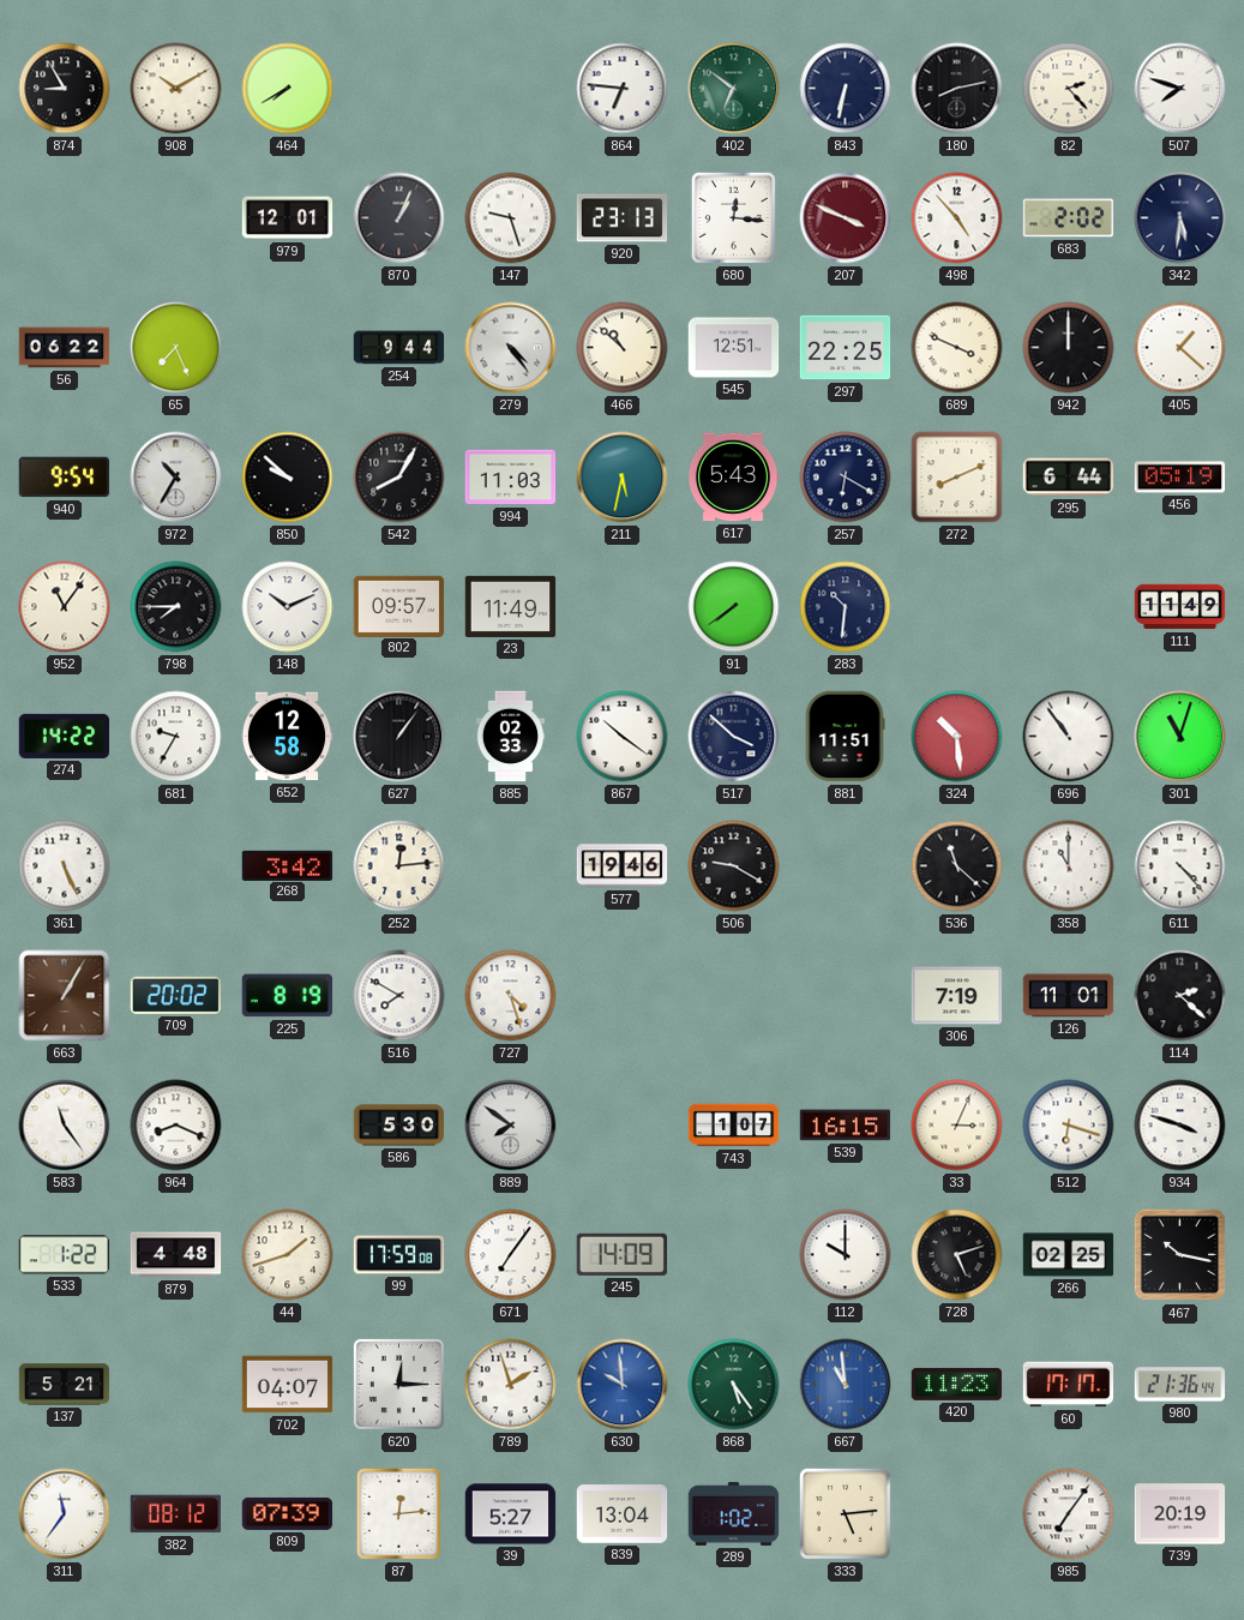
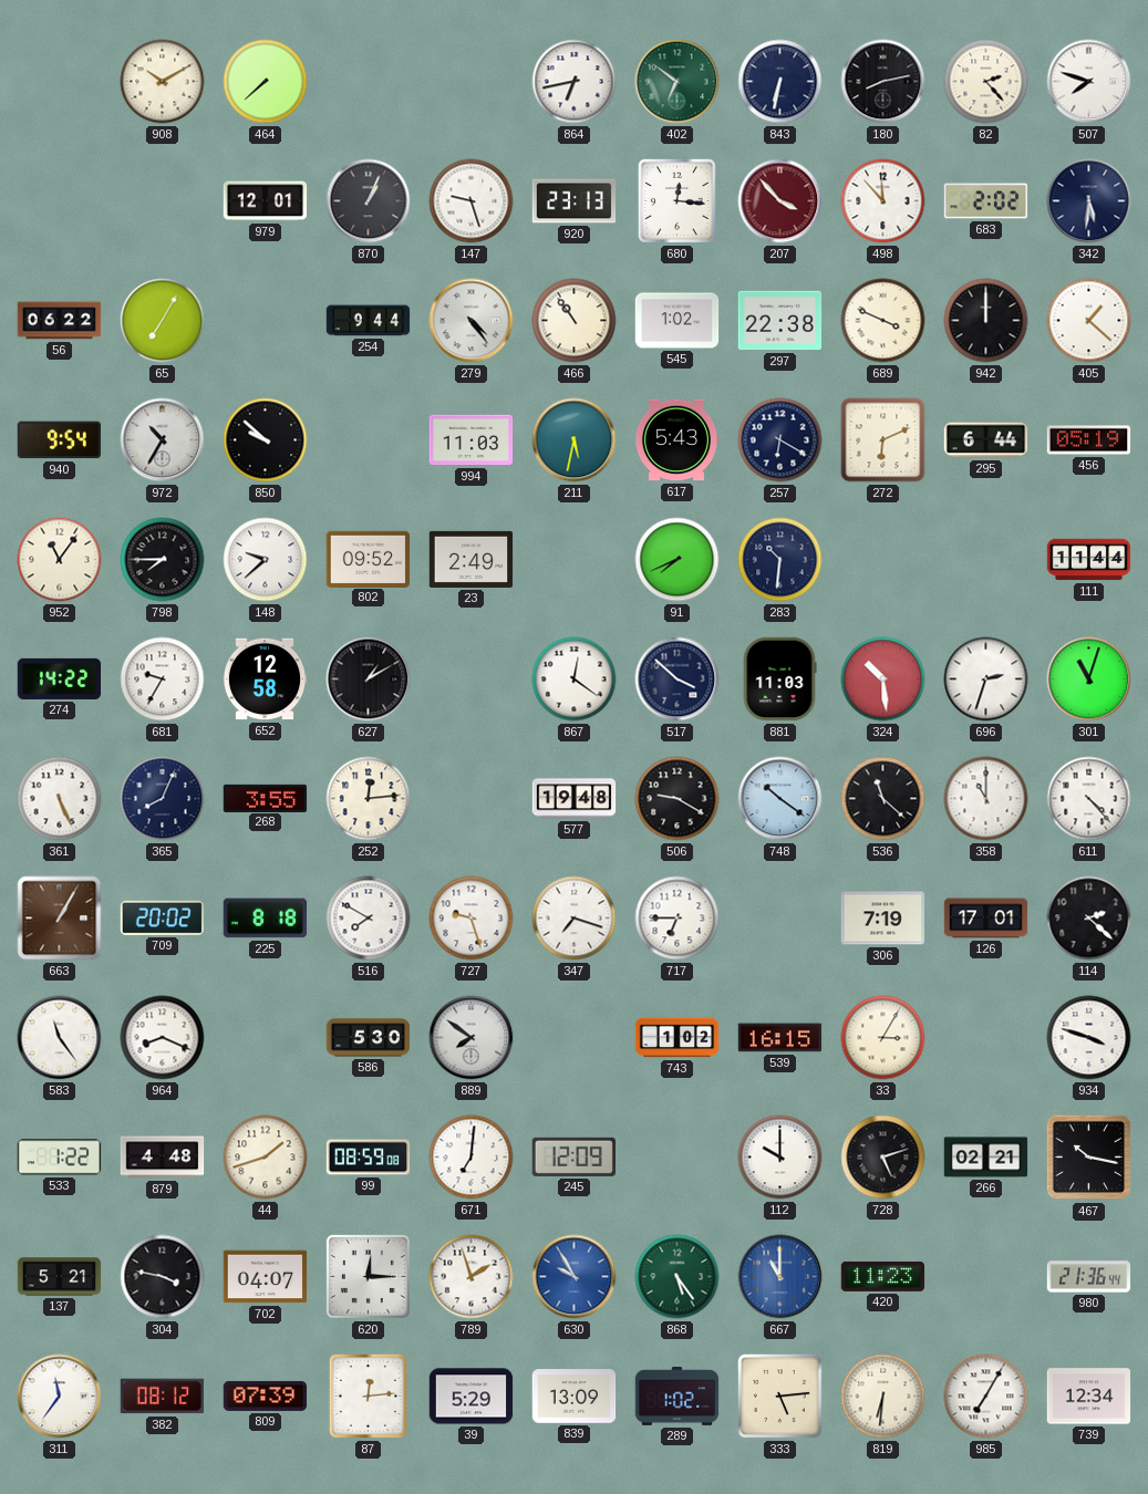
874: 8:55 -> none
464: 7:40 -> 7:38
864: 6:46 -> 6:43
207: 3:49 -> 3:53
498: 4:53 -> 11:53
65: 7:26 -> 7:05
466: 10:52 -> 10:54
545: 12:51 -> 1:02
297: 22:25 -> 22:38
542: 8:05 -> none
272: 8:11 -> 6:11
148: 10:11 -> 9:38
802: 09:57 -> 09:52
23: 11:49 -> 2:49
91: 7:39 -> 7:41
111: 11:49 -> 11:44
627: 1:06 -> 1:10
885: 02:33 -> none
867: 10:21 -> 12:21
881: 11:51 -> 11:03
696: 10:54 -> 2:33
365: none -> 8:04
268: 3:42 -> 3:55
577: 19:46 -> 19:48
748: none -> 10:21
225: 8:19 -> 8:18
727: 4:27 -> 9:27
347: none -> 7:18
717: none -> 6:45
126: 11:01 -> 17:01
743: 1:07 -> 1:02
33: 3:04 -> 3:05
512: 6:18 -> none
99: 17:59 -> 08:59
671: 7:06 -> 7:01
245: 14:09 -> 12:09
266: 02:25 -> 02:21
304: none -> 3:47
630: 9:59 -> 9:55
667: 10:59 -> 11:00
60: 17:17 -> none
39: 5:27 -> 5:29
839: 13:04 -> 13:09
819: none -> 6:31
985: 7:06 -> 7:05
739: 20:19 -> 12:34
